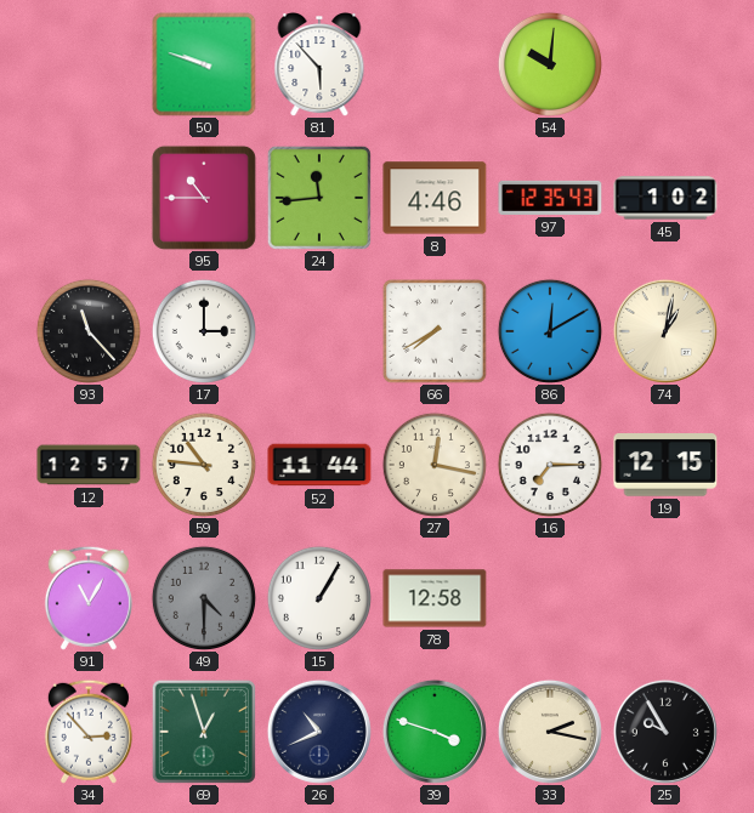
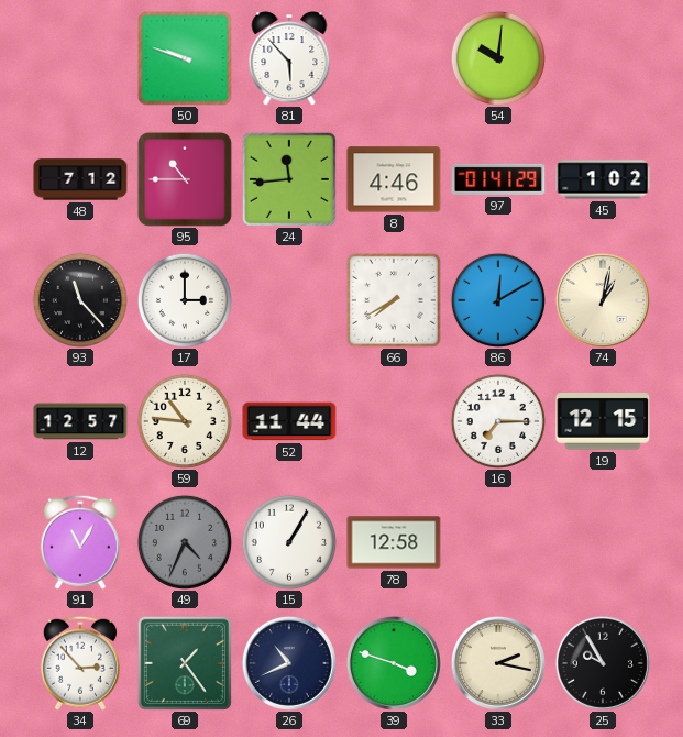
48: none -> 7:12
97: 12:35 -> 01:41
27: 12:17 -> none
49: 4:30 -> 4:34
69: 12:57 -> 1:24
